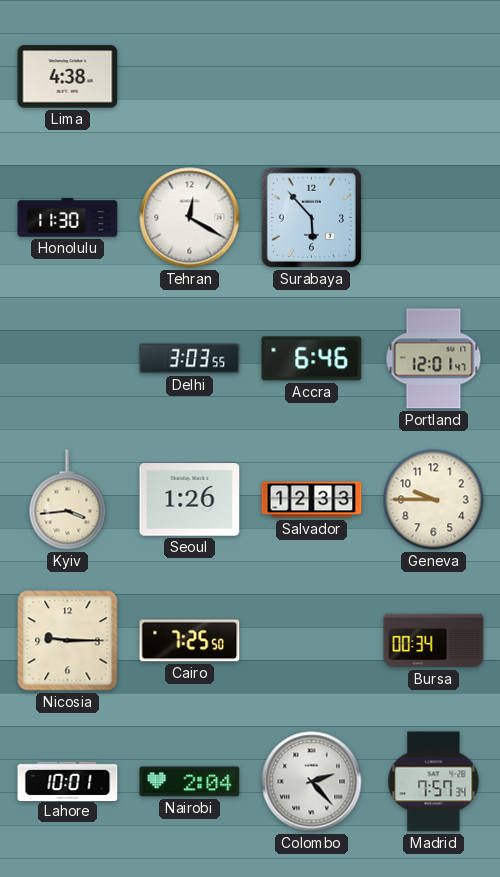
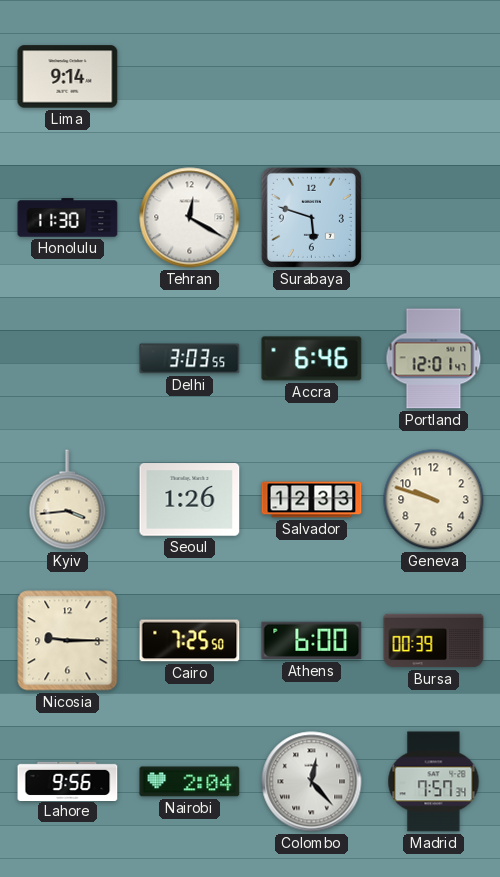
Lima: 4:38 -> 9:14
Surabaya: 5:53 -> 5:48
Geneva: 9:45 -> 9:48
Athens: none -> 6:00
Bursa: 00:34 -> 00:39
Lahore: 10:01 -> 9:56
Colombo: 2:23 -> 12:23
